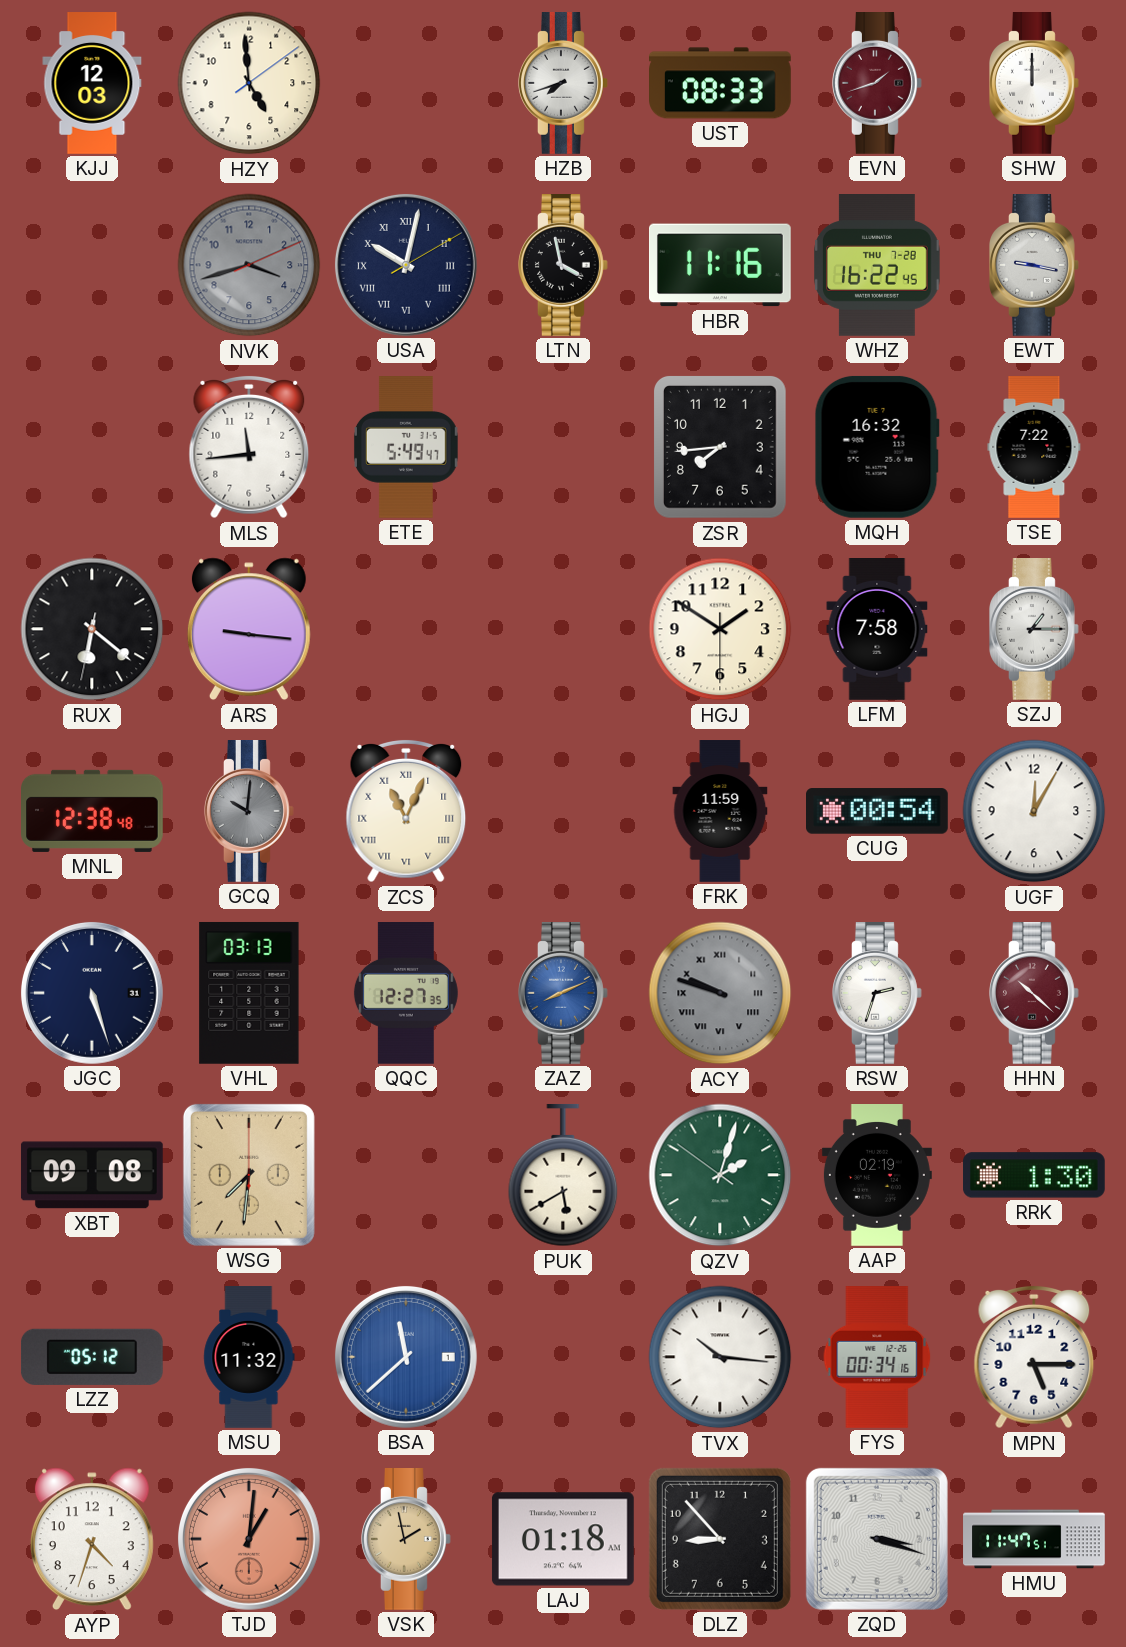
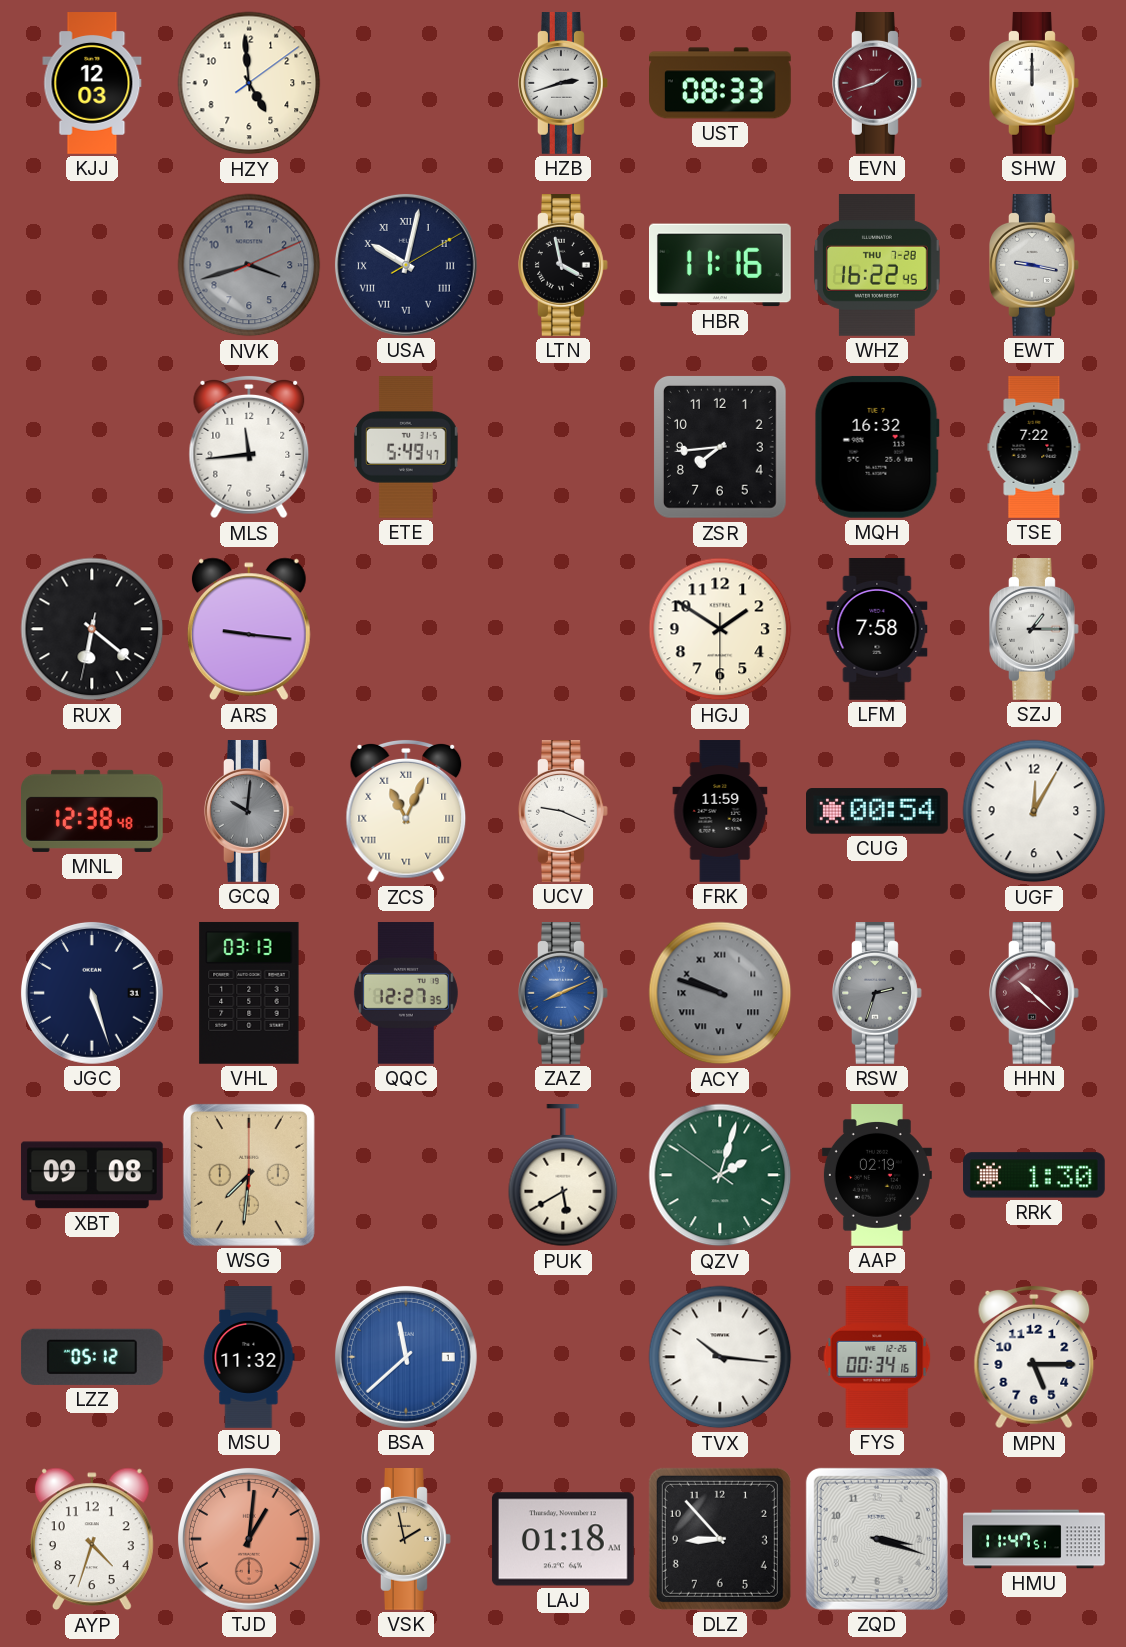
HZB: 7:42 -> 2:42
UCV: none -> 9:19
RSW dial: white -> grey
